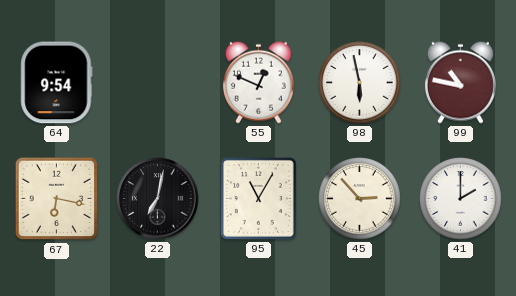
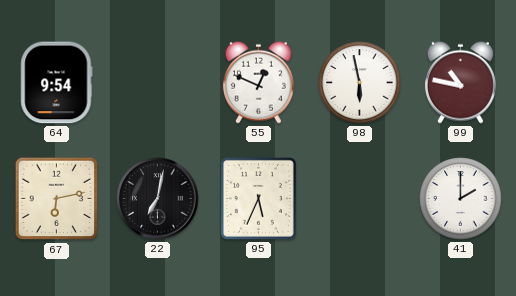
67: 6:17 -> 6:13
95: 11:05 -> 5:34
45: 2:53 -> none
